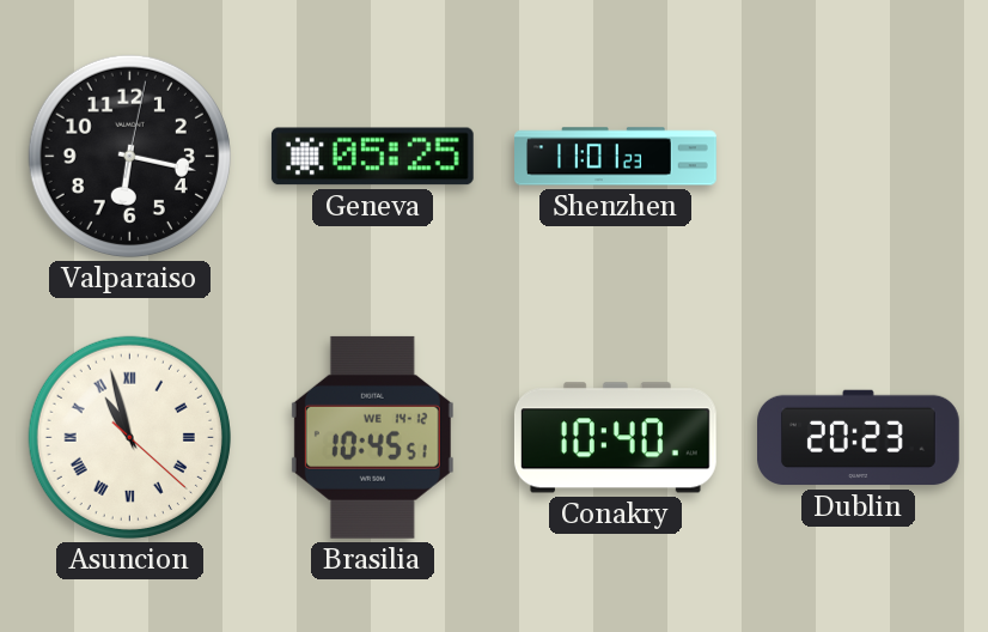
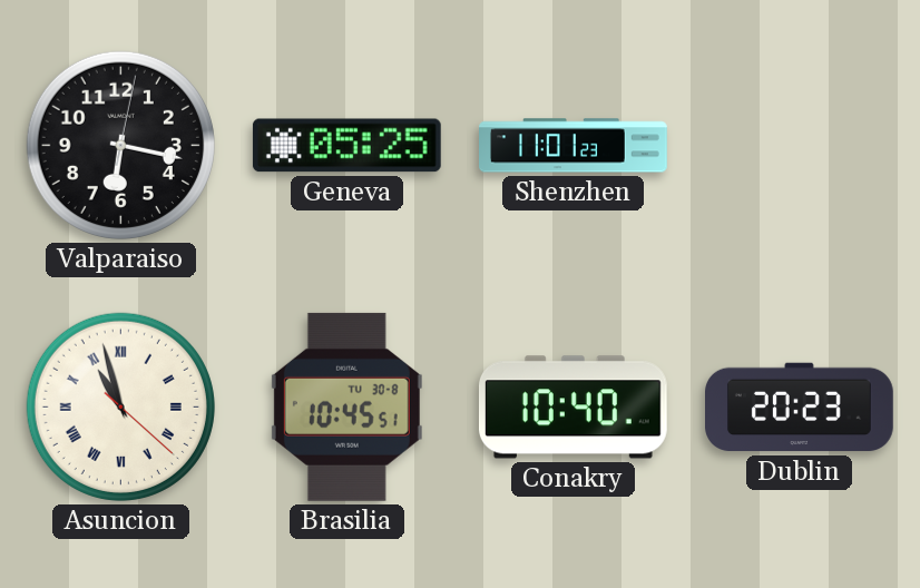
Brasilia date: WE 14-12 -> TU 30-8
